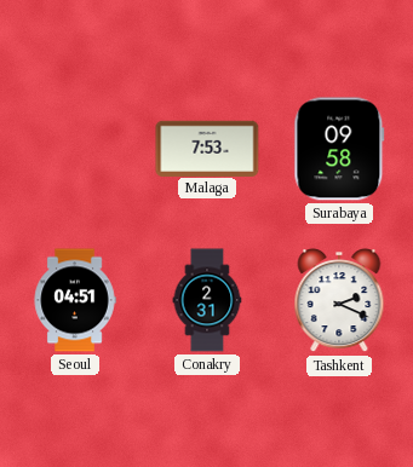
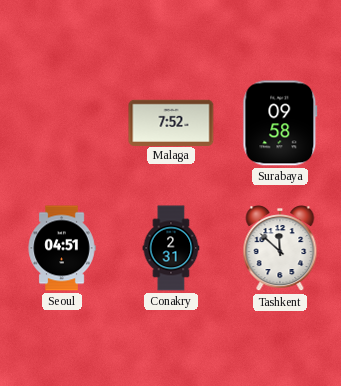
Malaga: 7:53 -> 7:52
Tashkent: 2:19 -> 11:52
